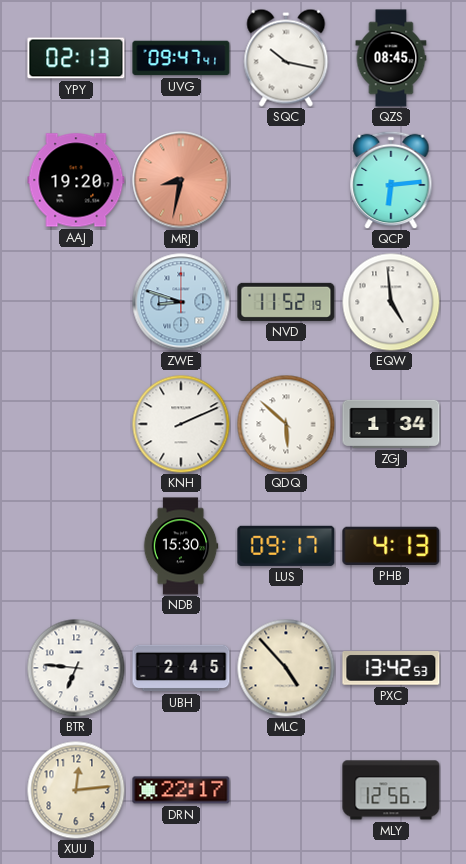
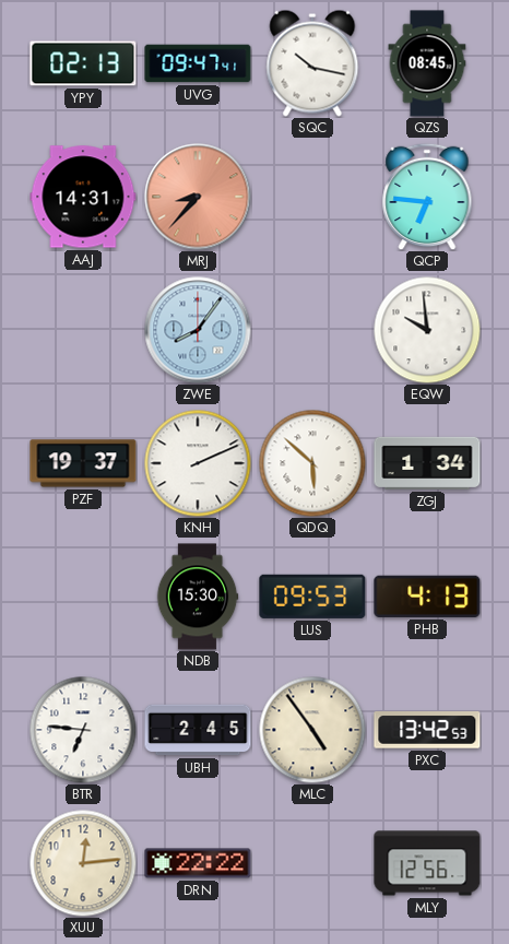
AAJ: 19:20 -> 14:31
MRJ: 8:32 -> 8:37
QCP: 6:14 -> 6:46
ZWE: 8:48 -> 8:06
NVD: 11:52 -> none
EQW: 4:59 -> 9:59
PZF: none -> 19:37
LUS: 09:17 -> 09:53
MLC: 4:53 -> 4:54
DRN: 22:17 -> 22:22
